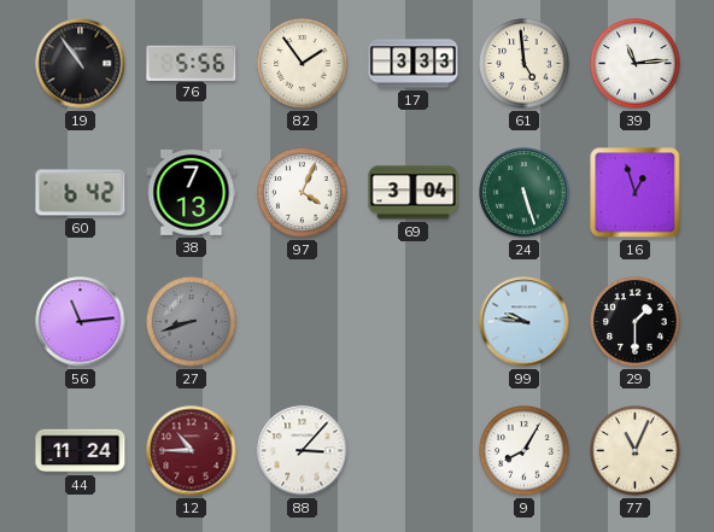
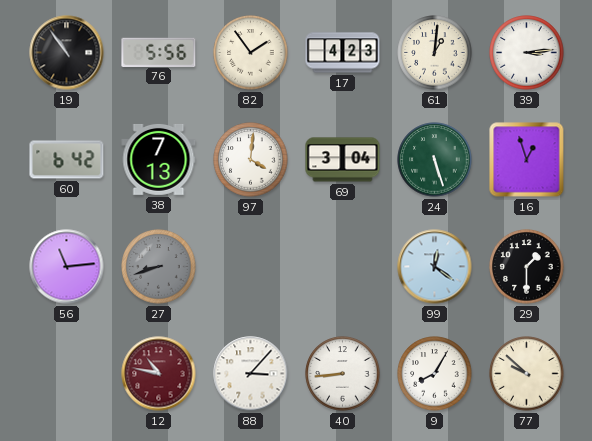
17: 3:33 -> 4:23
61: 4:59 -> 1:01
39: 11:14 -> 3:14
97: 4:04 -> 4:01
99: 9:46 -> 12:21
44: 11:24 -> none
12: 10:45 -> 10:47
40: none -> 8:44
77: 11:04 -> 9:52
